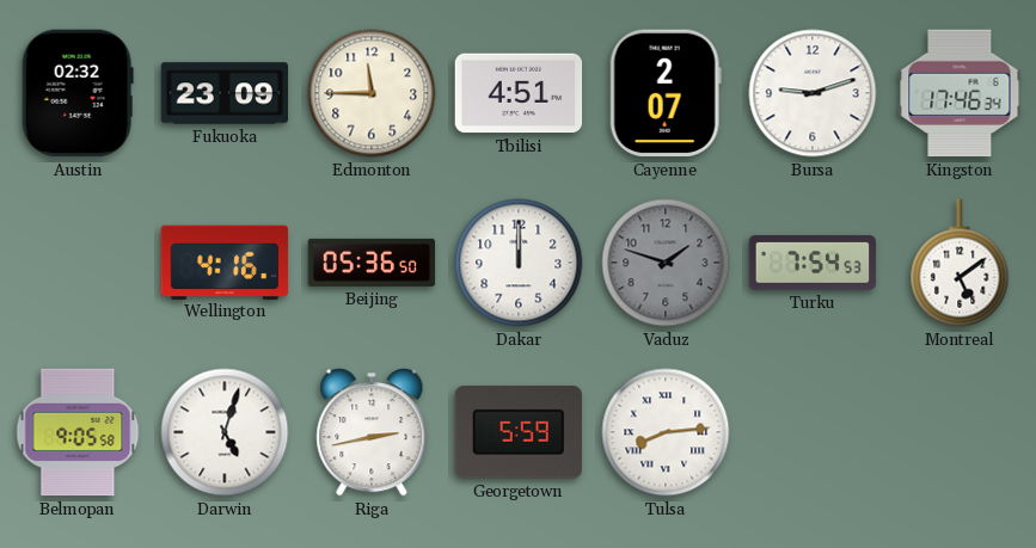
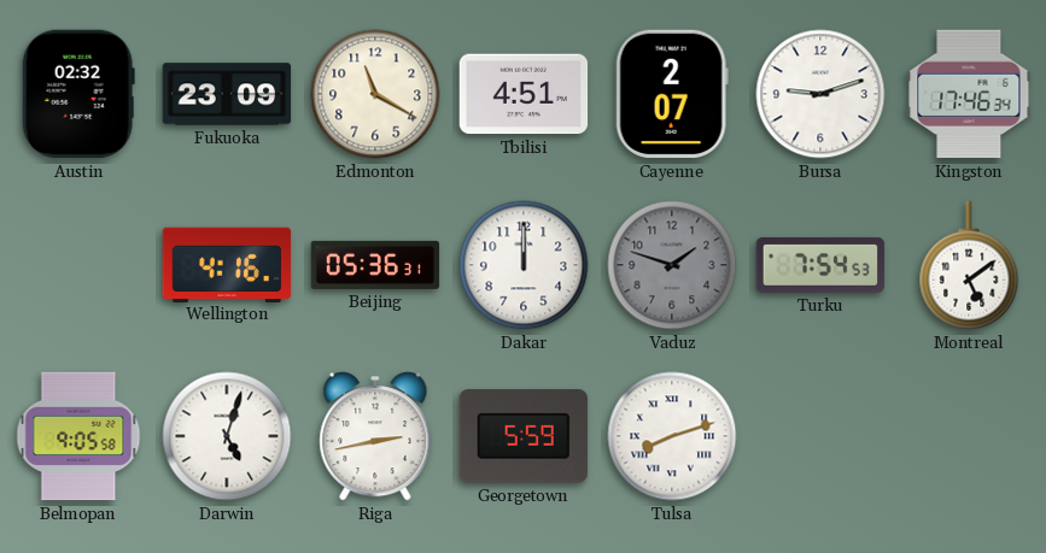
Edmonton: 11:45 -> 11:20
Beijing: 05:36:50 -> 05:36:31
Tulsa: 8:14 -> 8:12
